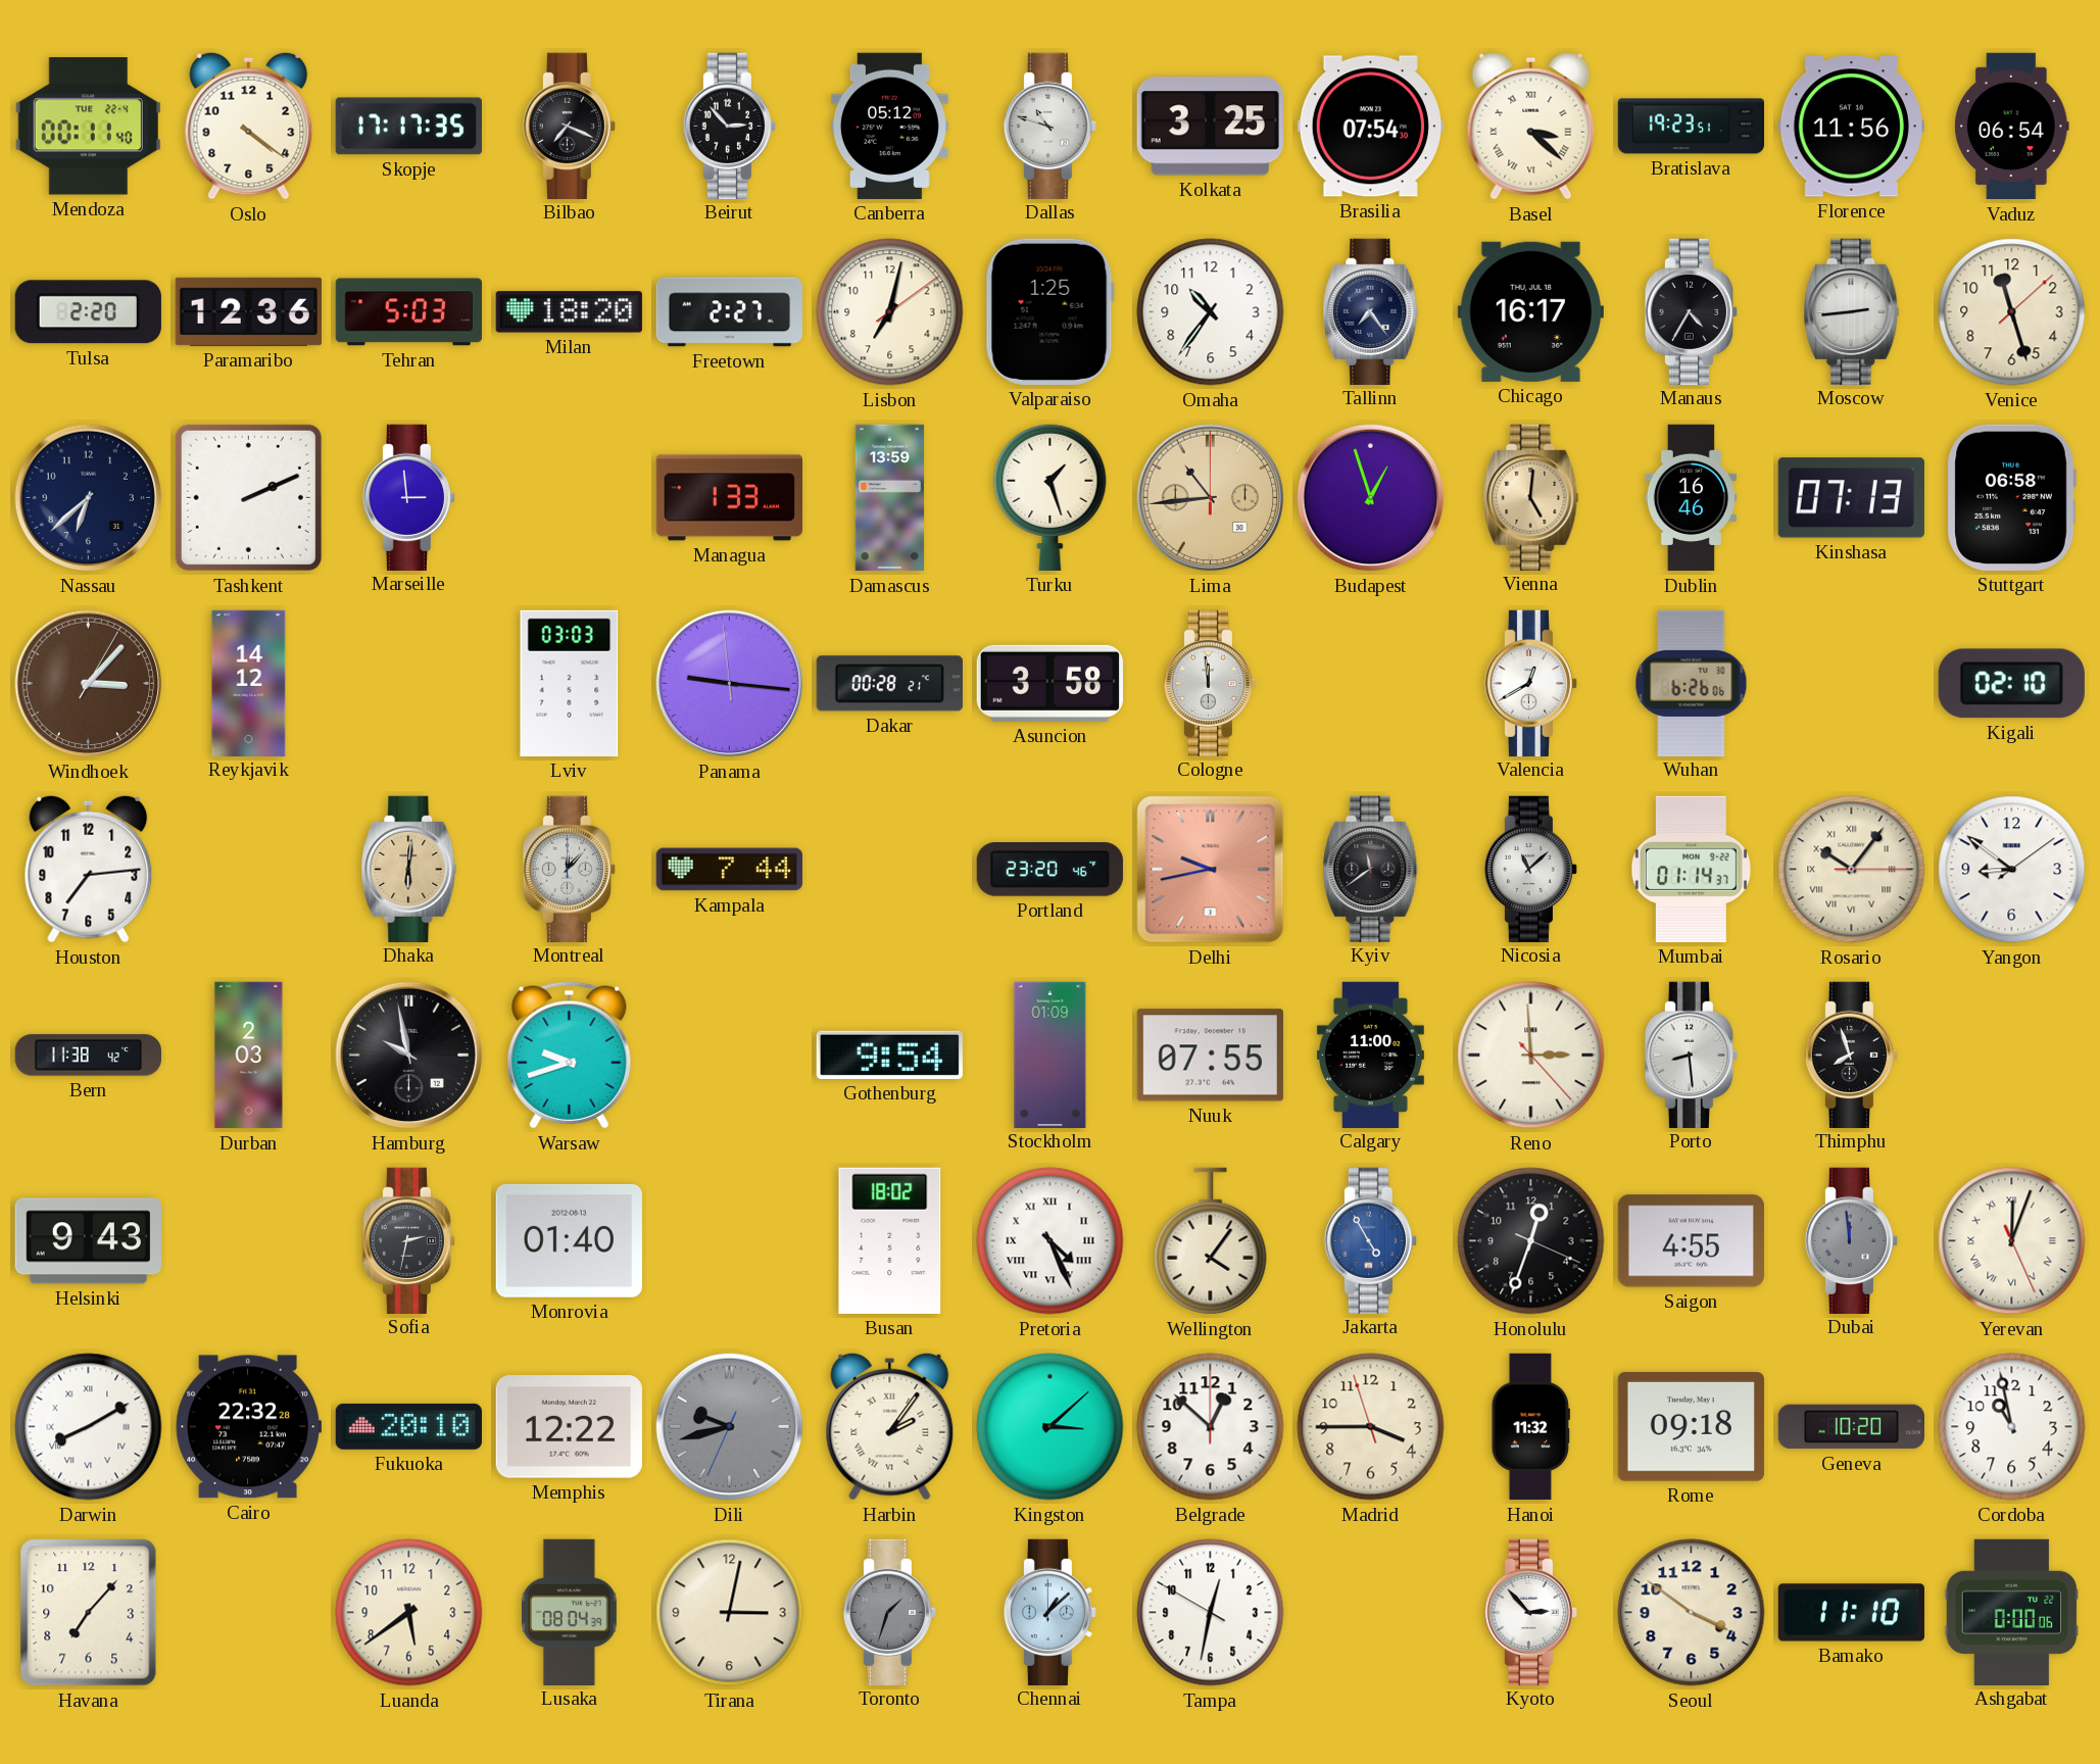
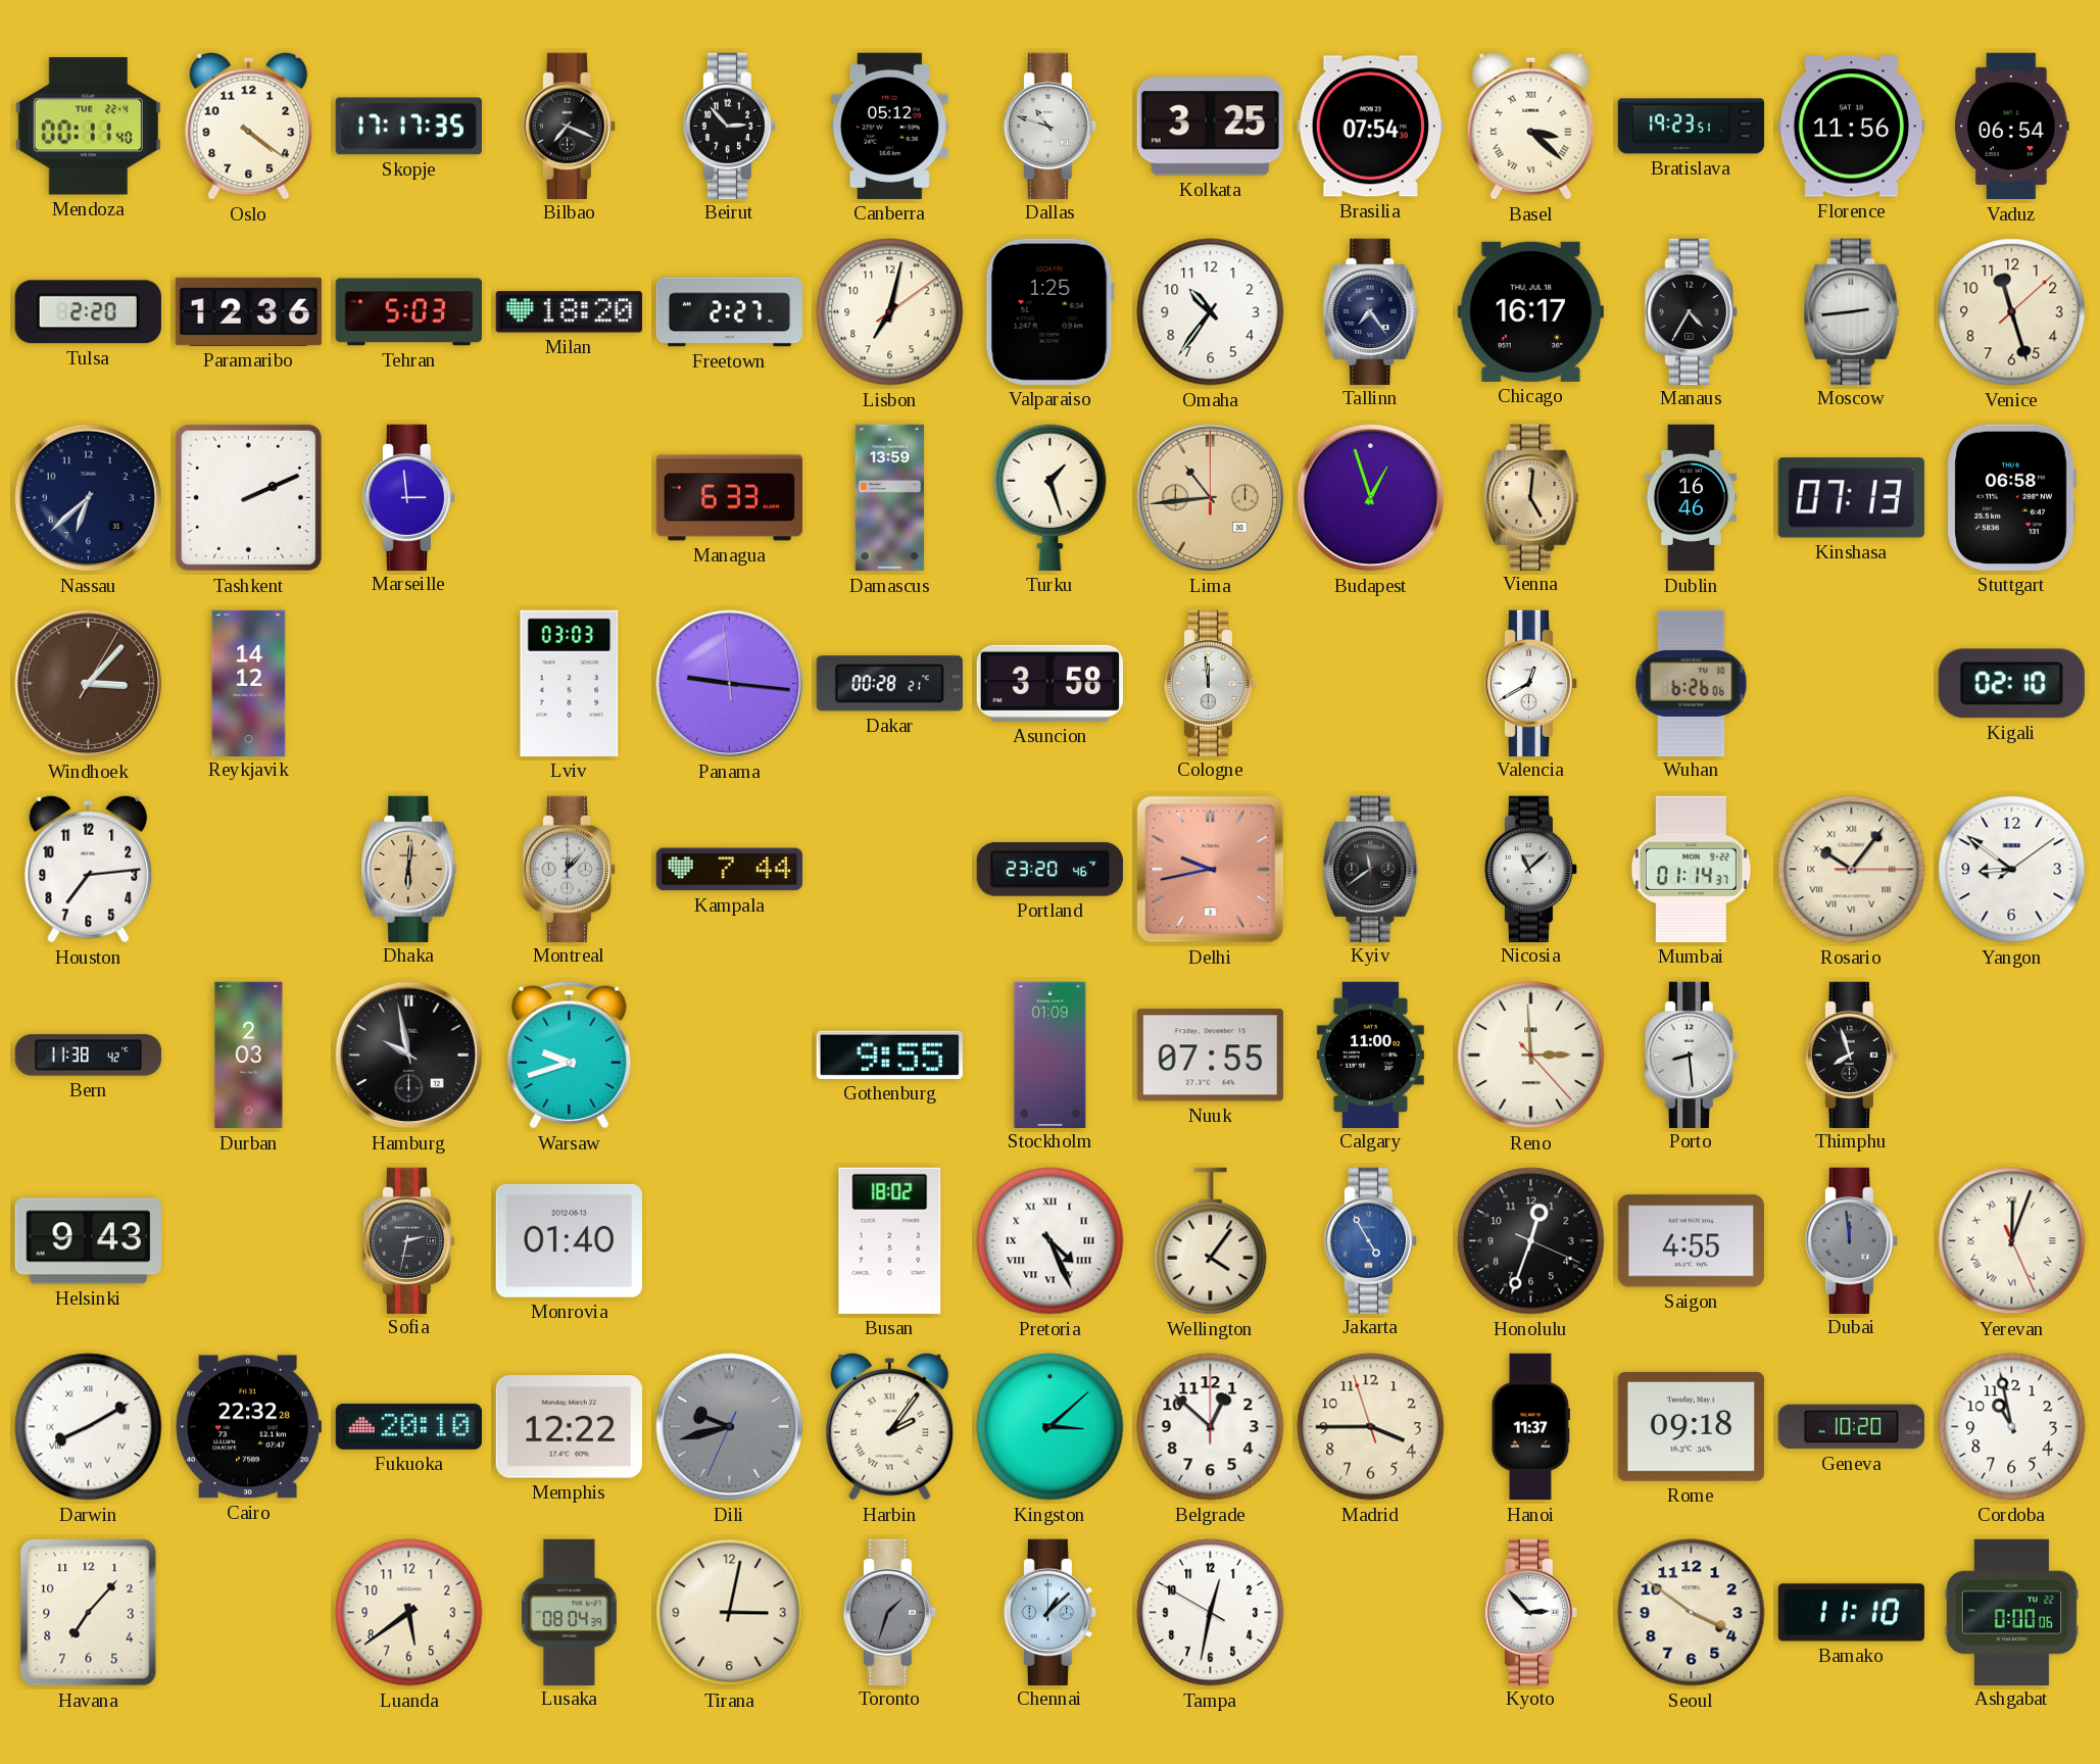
Managua: 1:33 -> 6:33
Gothenburg: 9:54 -> 9:55
Hanoi: 11:32 -> 11:37
